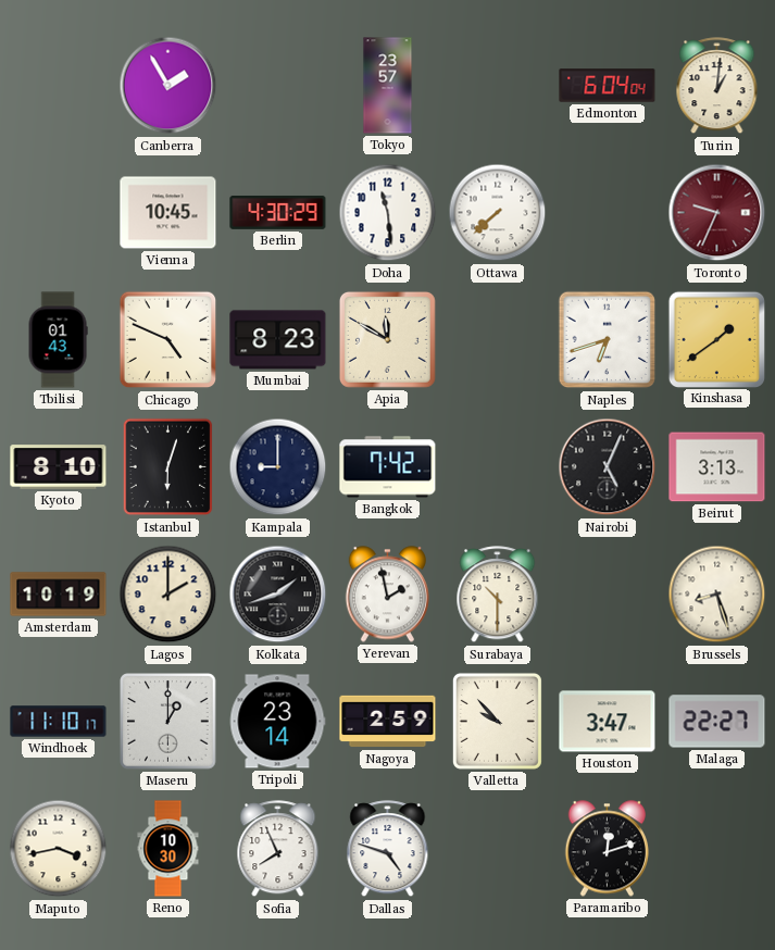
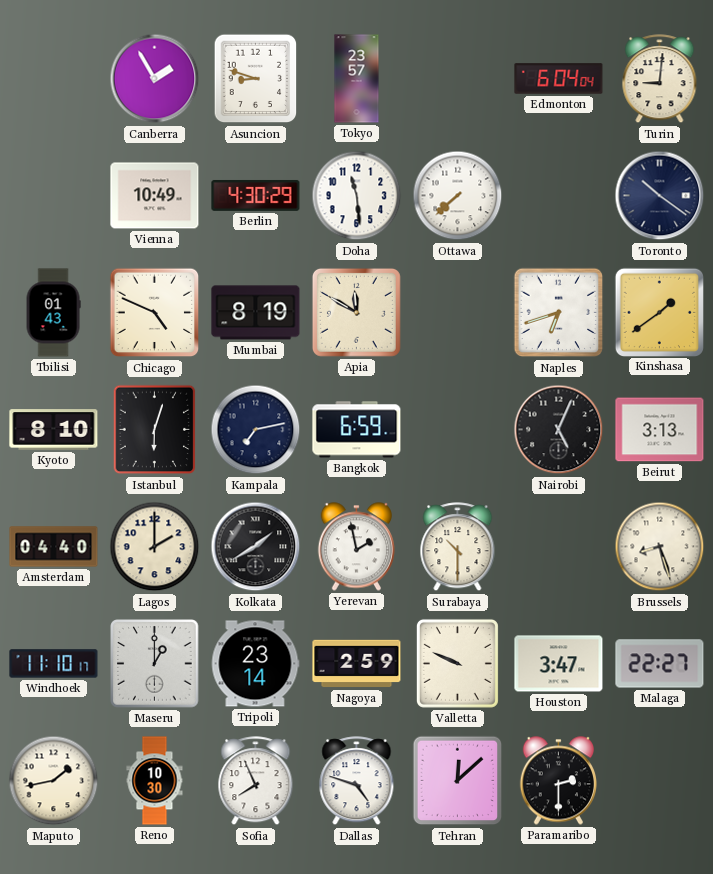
Asuncion: none -> 8:48
Turin: 1:01 -> 9:01
Vienna: 10:45 -> 10:49
Toronto: 9:34 -> 10:21
Toronto dial: burgundy -> navy
Mumbai: 8:23 -> 8:19
Kampala: 9:00 -> 7:13
Bangkok: 7:42 -> 6:59
Amsterdam: 10:19 -> 04:40
Kolkata: 1:42 -> 1:40
Valletta: 9:53 -> 9:49
Maputo: 3:43 -> 1:43
Tehran: none -> 12:08
Paramaribo: 12:12 -> 2:30
